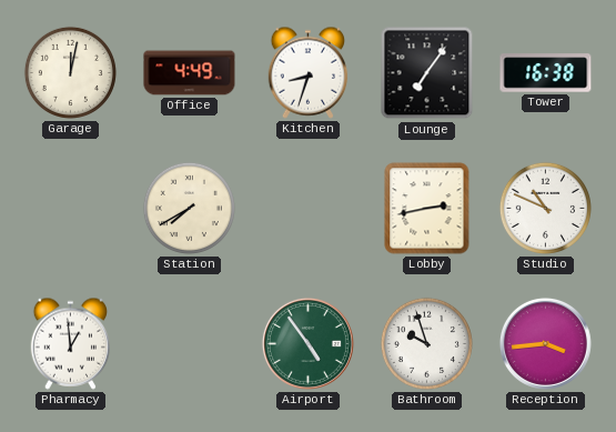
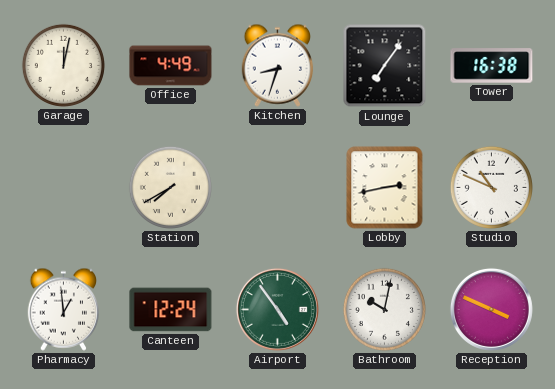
Canteen: none -> 12:24
Bathroom: 9:57 -> 10:02
Reception: 3:44 -> 3:49
